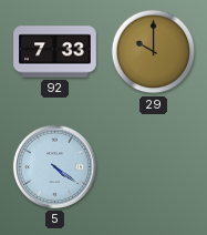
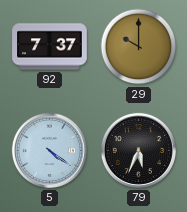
92: 7:33 -> 7:37
79: none -> 5:34
